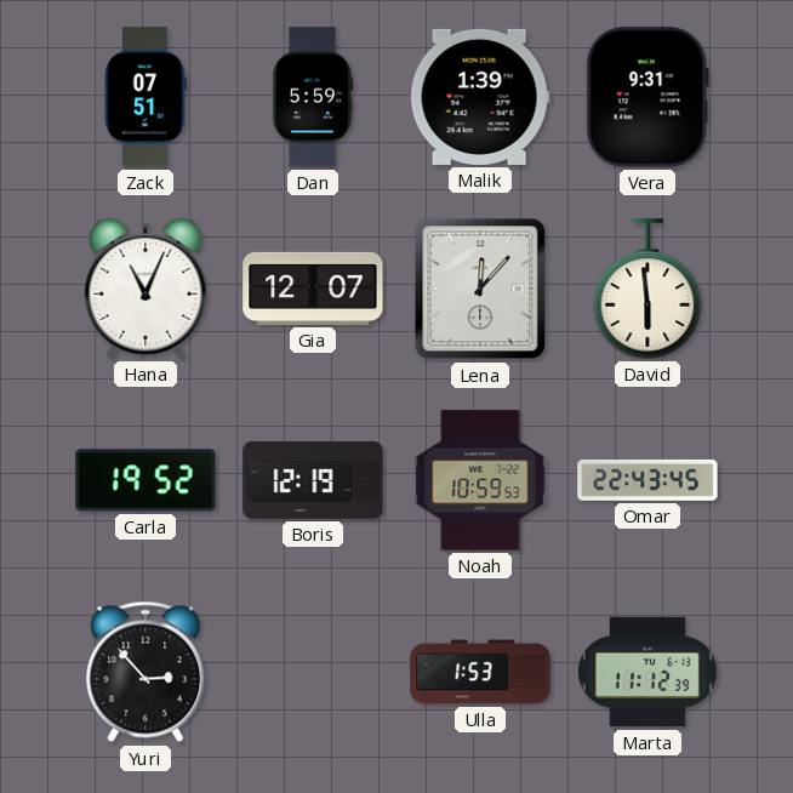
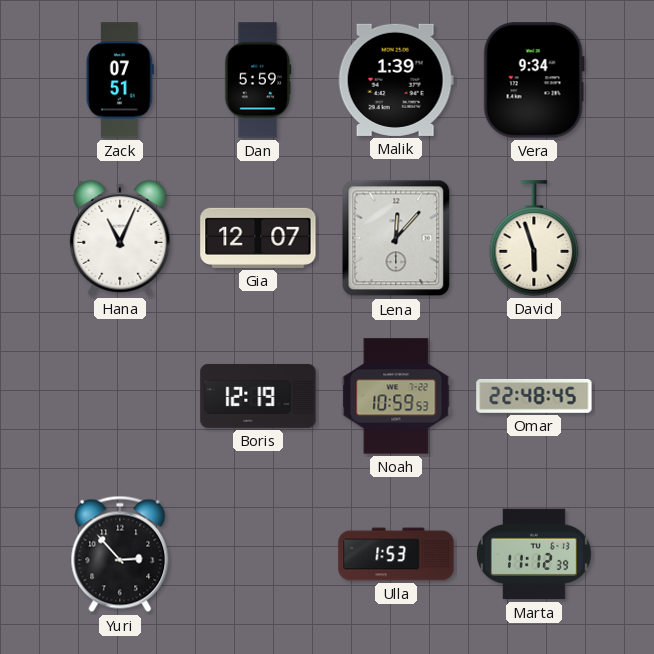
Vera: 9:31 -> 9:34
David: 5:59 -> 5:57
Carla: 19:52 -> none
Omar: 22:43 -> 22:48
